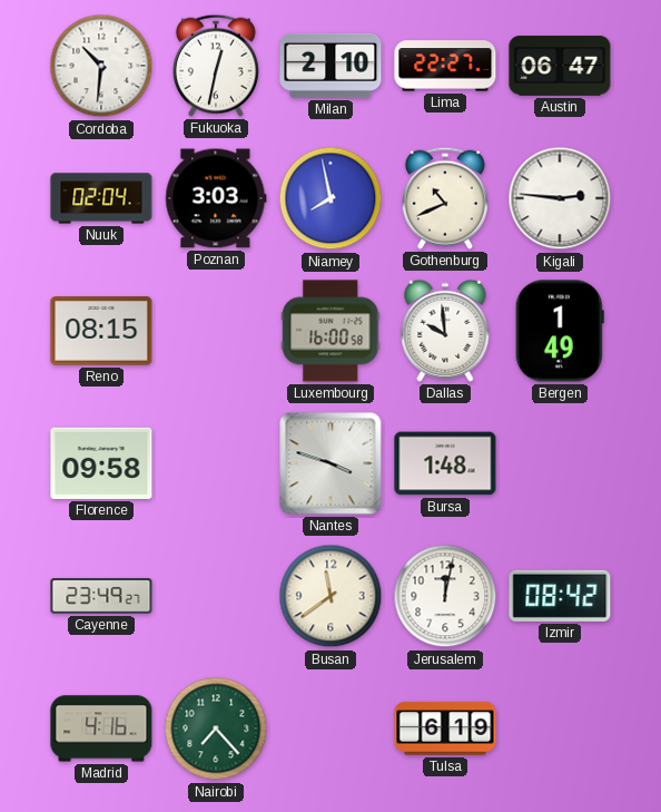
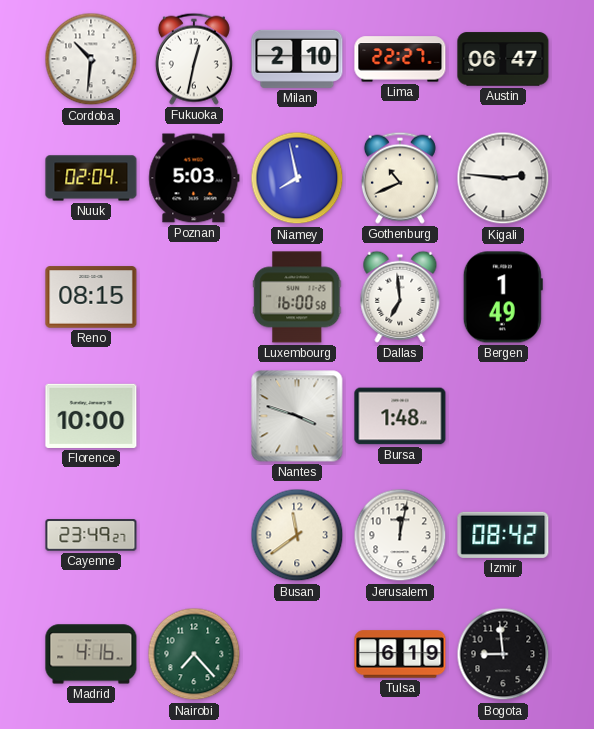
Poznan: 3:03 -> 5:03
Dallas: 9:59 -> 6:59
Florence: 09:58 -> 10:00
Bogota: none -> 8:59
